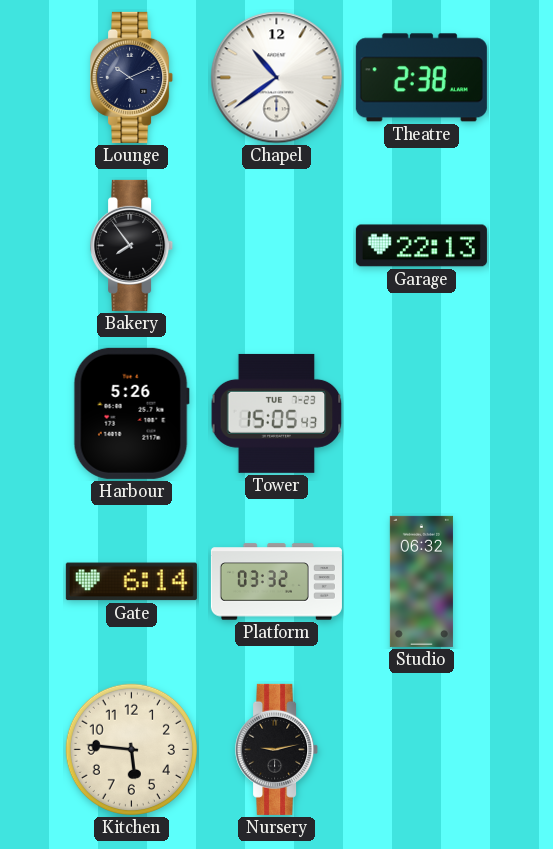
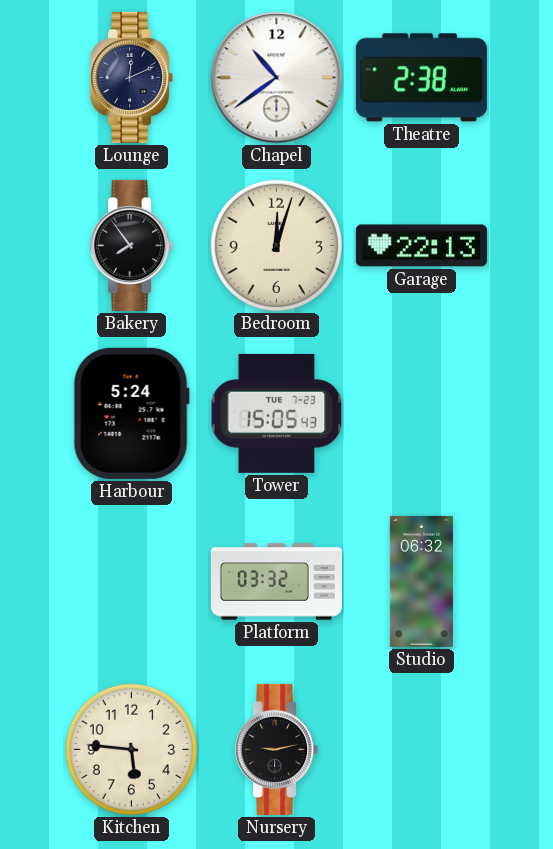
Lounge: 10:11 -> 12:11
Bedroom: none -> 12:03
Harbour: 5:26 -> 5:24
Gate: 6:14 -> none
